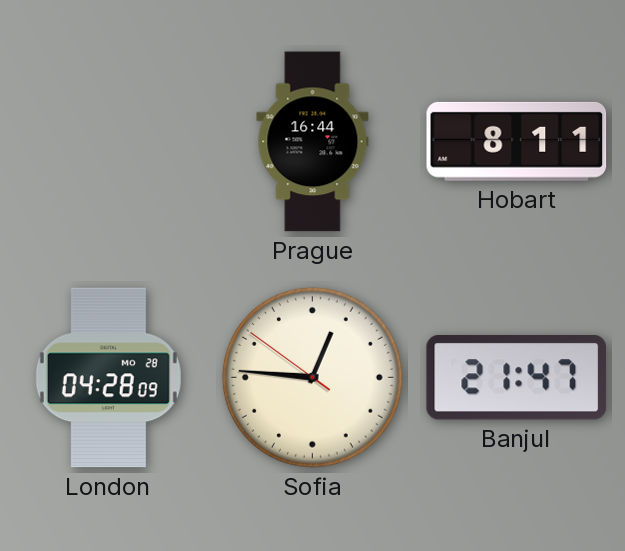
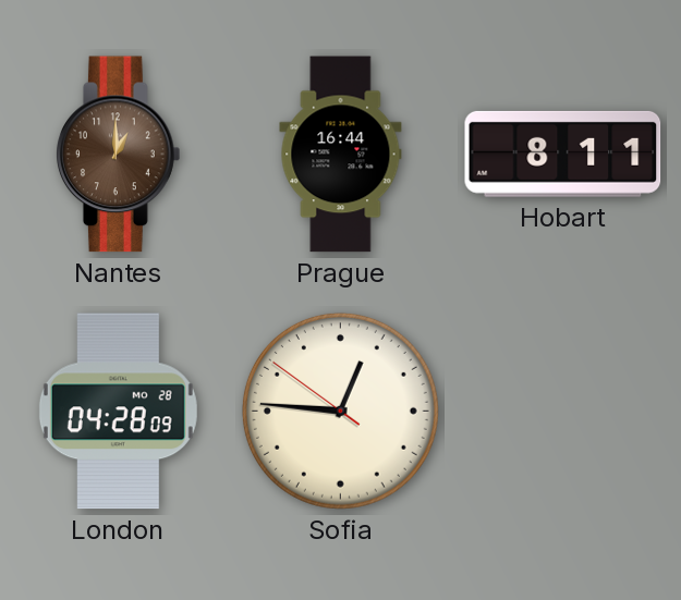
Nantes: none -> 1:00
Banjul: 21:47 -> none
